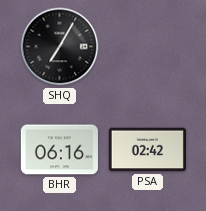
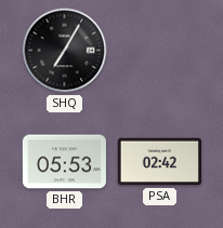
BHR: 06:16 -> 05:53
